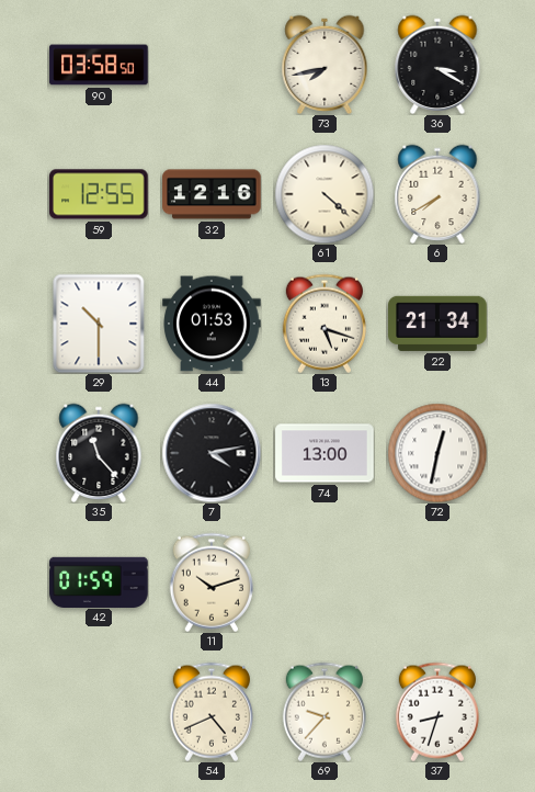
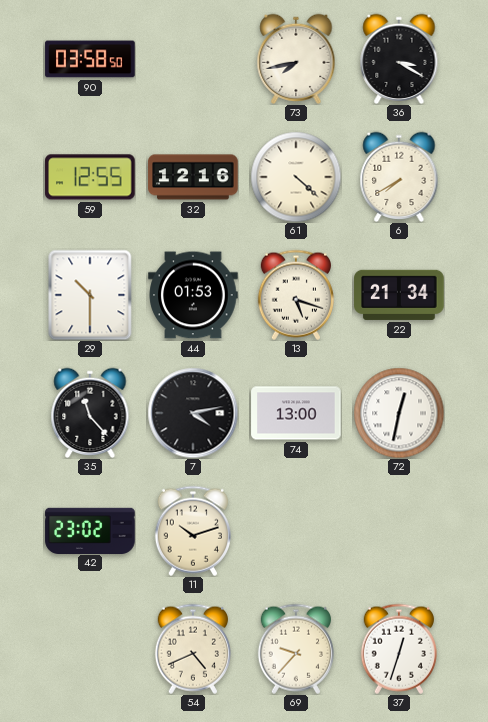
42: 01:59 -> 23:02
37: 8:33 -> 12:33
